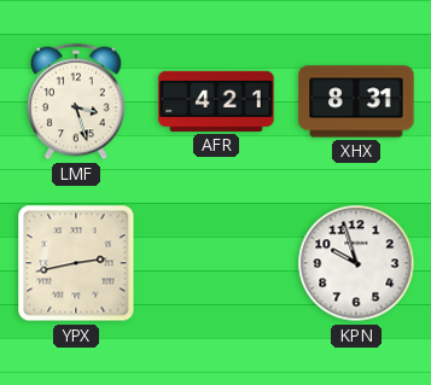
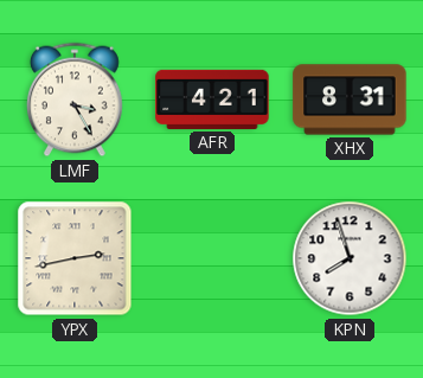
LMF: 3:27 -> 3:25
KPN: 9:57 -> 7:57
